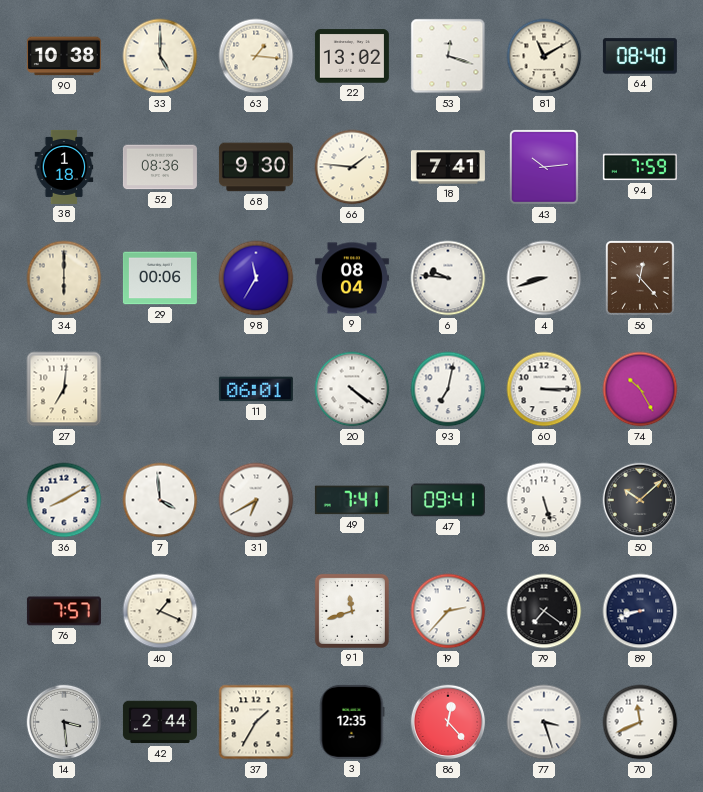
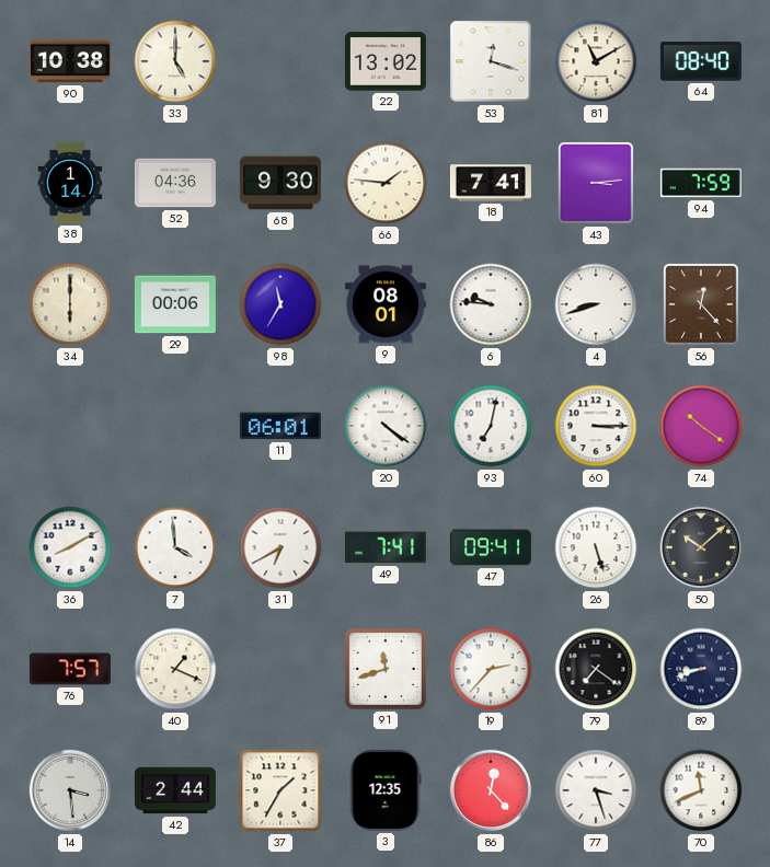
63: 1:16 -> none
38: 1:18 -> 1:14
52: 08:36 -> 04:36
43: 10:14 -> 3:14
9: 08:04 -> 08:01
27: 7:01 -> none
74: 10:25 -> 10:21
